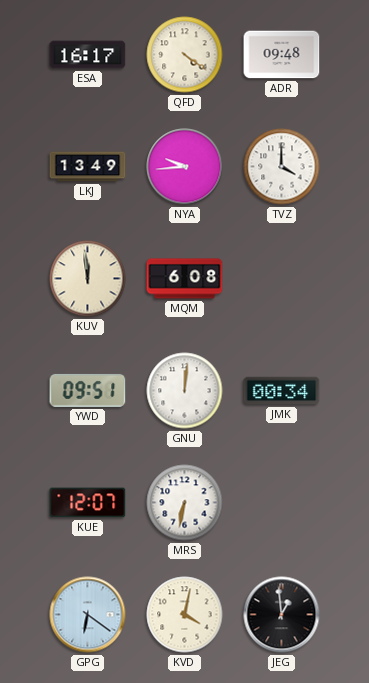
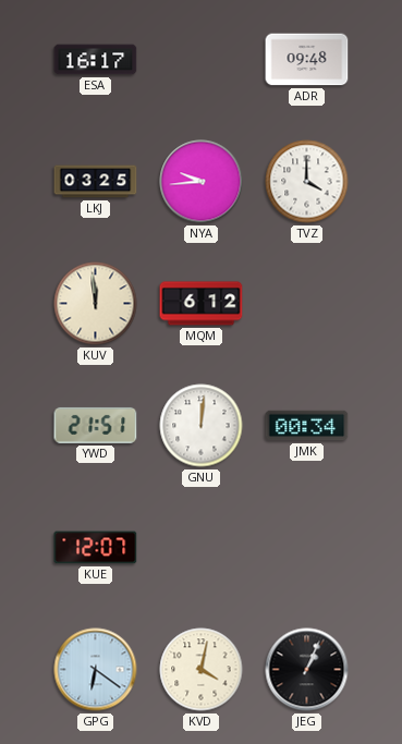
QFD: 4:21 -> none
LKJ: 13:49 -> 03:25
MQM: 6:08 -> 6:12
YWD: 09:51 -> 21:51
MRS: 6:32 -> none
JEG: 12:59 -> 1:04
